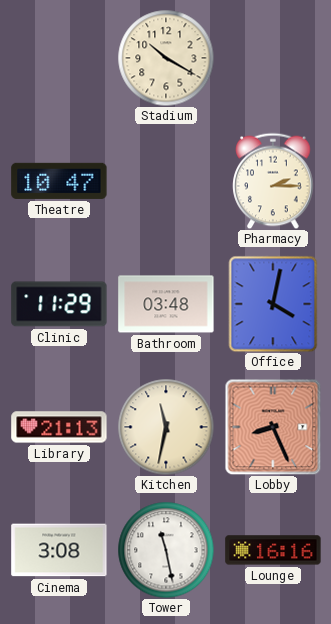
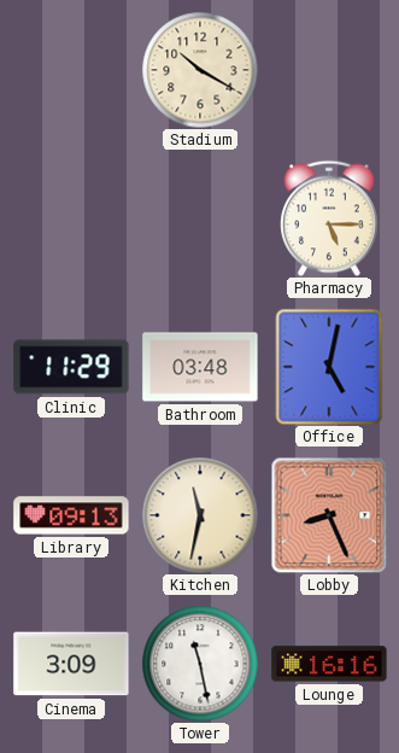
Theatre: 10:47 -> none
Pharmacy: 2:15 -> 5:15
Office: 4:02 -> 5:02
Library: 21:13 -> 09:13
Cinema: 3:08 -> 3:09
